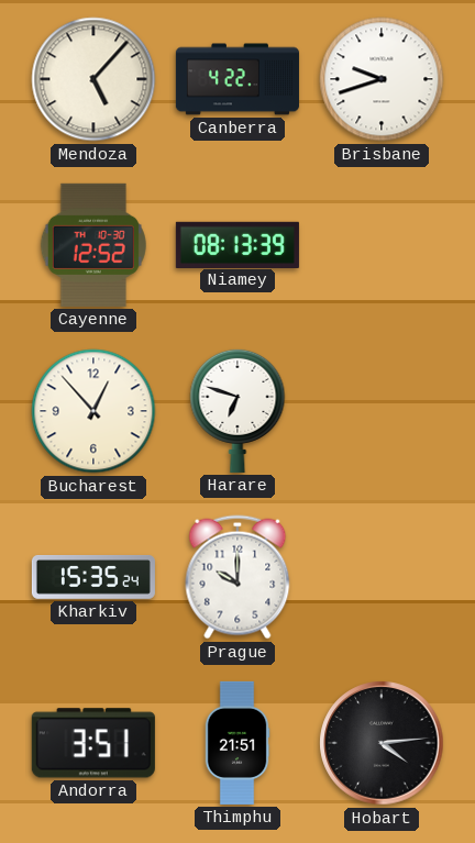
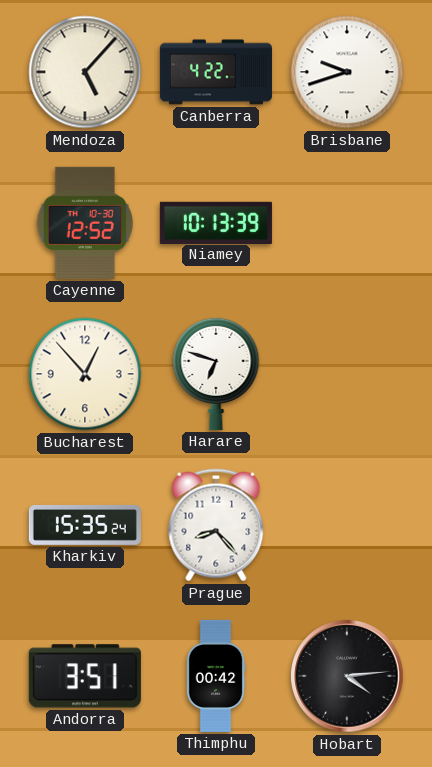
Niamey: 08:13 -> 10:13
Prague: 10:00 -> 8:23
Thimphu: 21:51 -> 00:42
